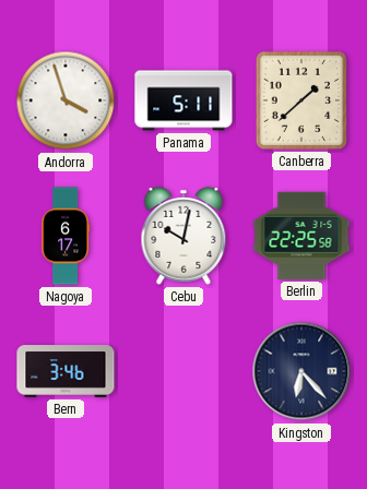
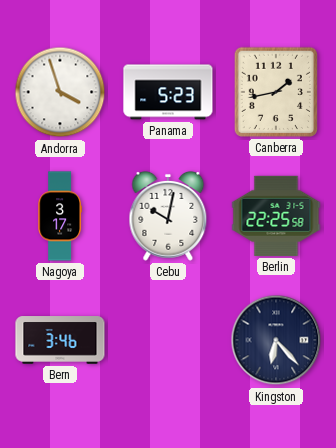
Panama: 5:11 -> 5:23
Canberra: 1:38 -> 1:43
Nagoya: 6:17 -> 3:17
